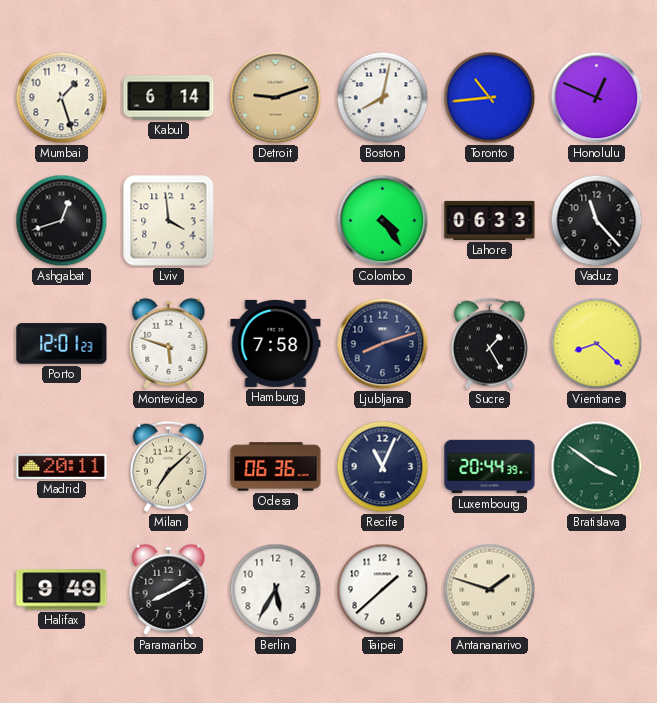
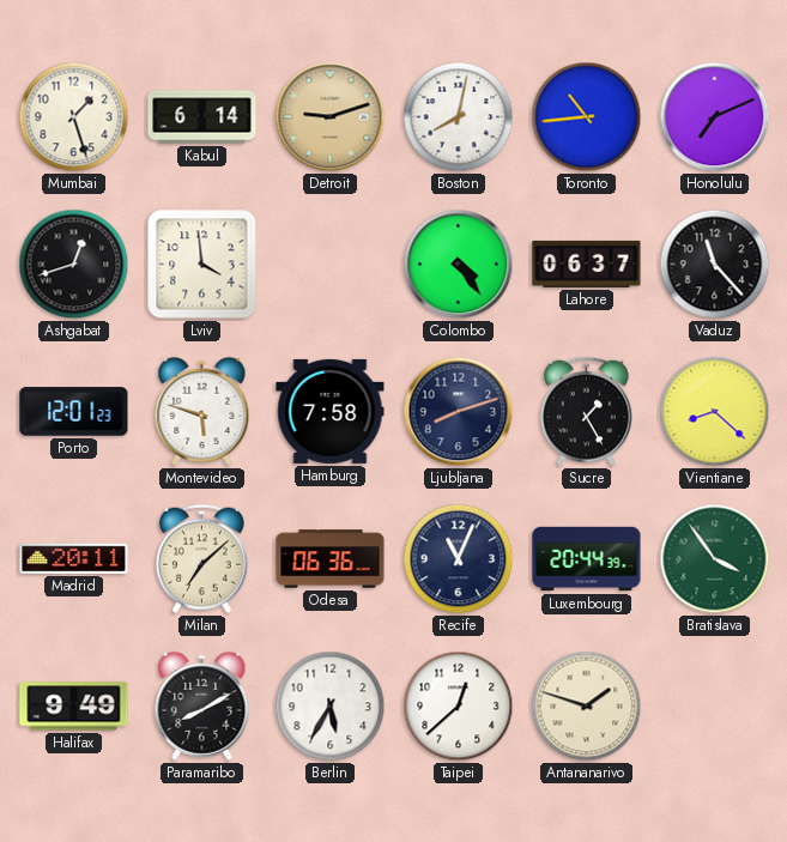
Honolulu: 12:49 -> 7:11
Lahore: 06:33 -> 06:37
Bratislava: 3:51 -> 3:54
Taipei: 1:38 -> 12:38
